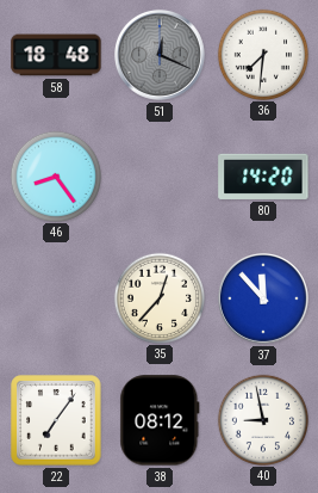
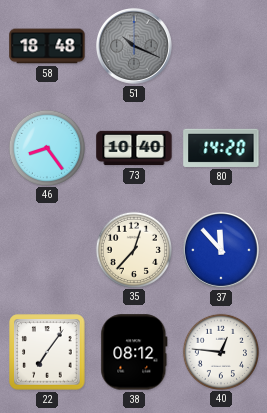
51: 12:19 -> 10:19
36: 7:31 -> none
73: none -> 10:40
40: 8:58 -> 12:46
